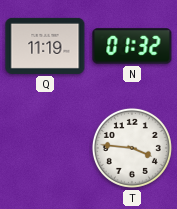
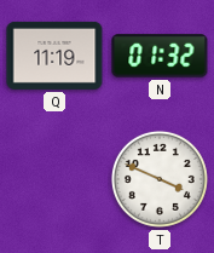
T: 3:46 -> 3:49
